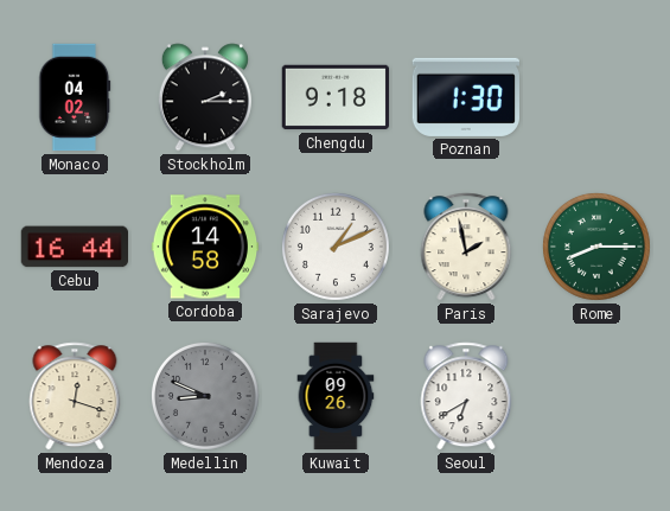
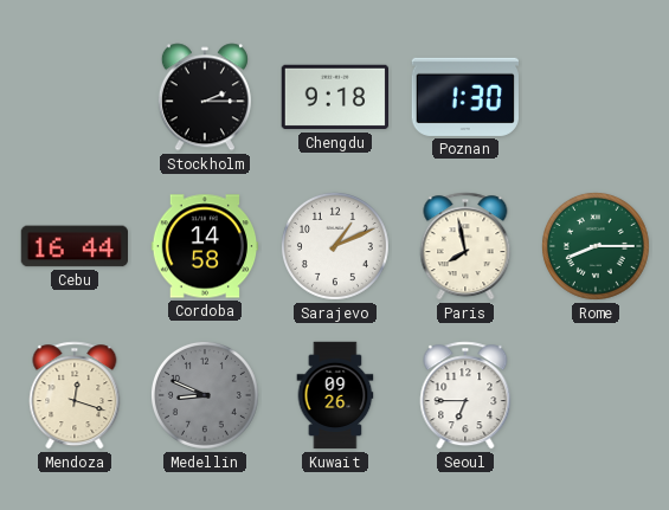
Monaco: 04:02 -> none
Paris: 1:58 -> 7:58
Seoul: 6:40 -> 6:45
